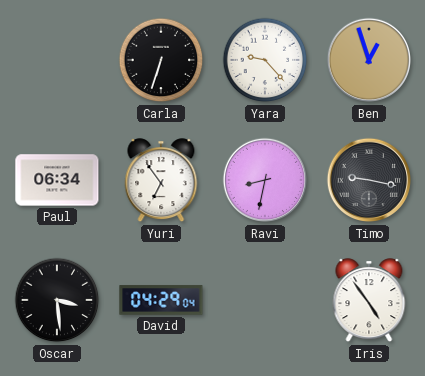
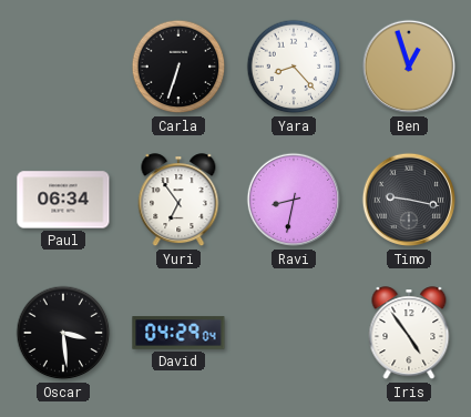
Yara: 9:23 -> 8:23
